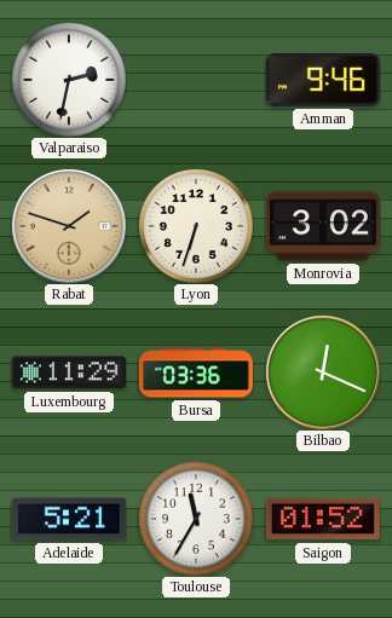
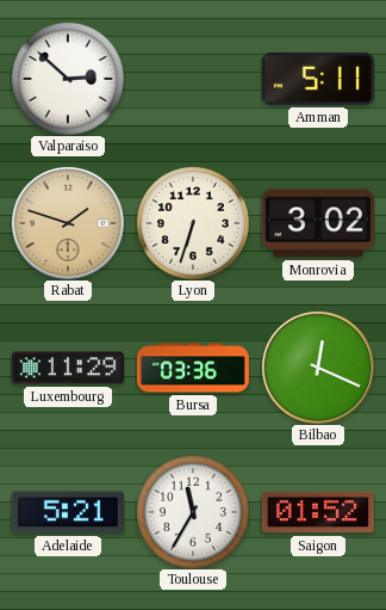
Valparaiso: 2:32 -> 2:52
Amman: 9:46 -> 5:11
